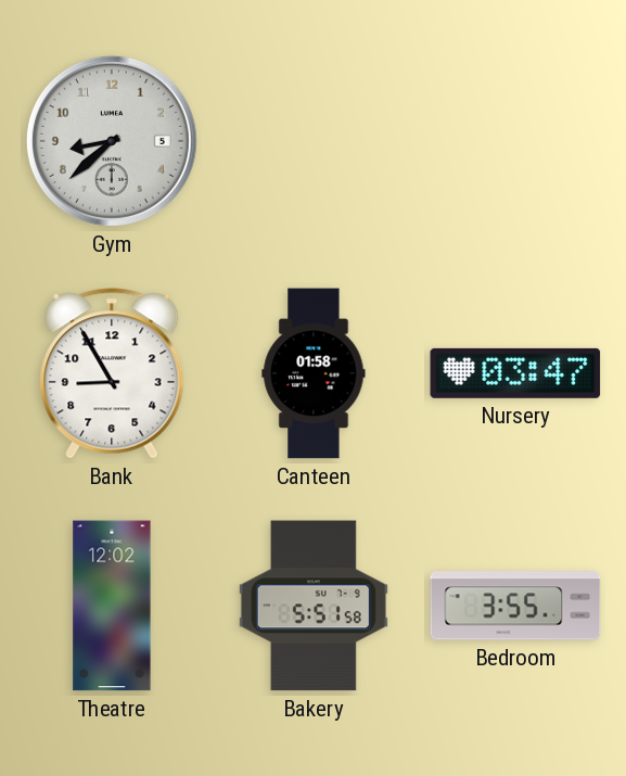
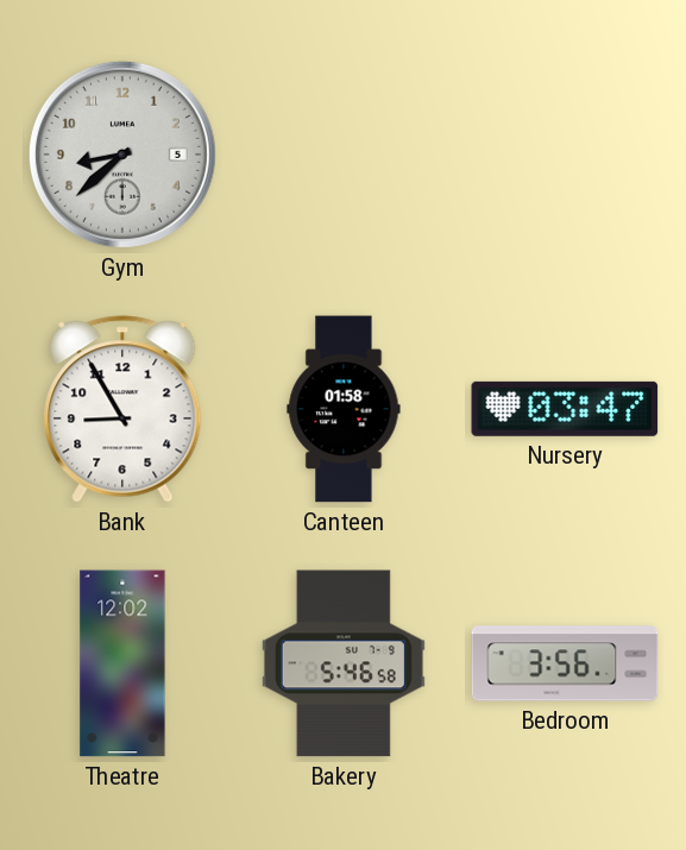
Bakery: 5:51 -> 5:46
Bedroom: 3:55 -> 3:56
